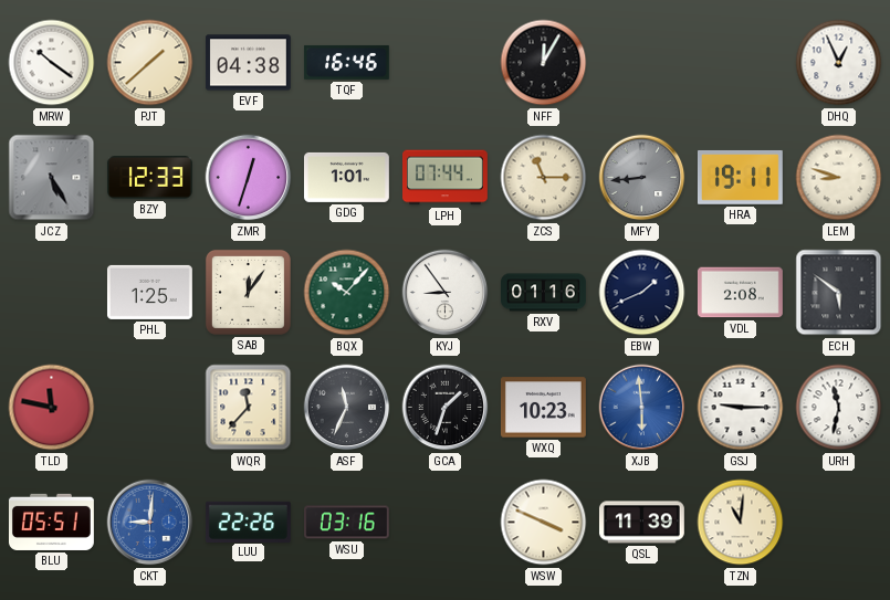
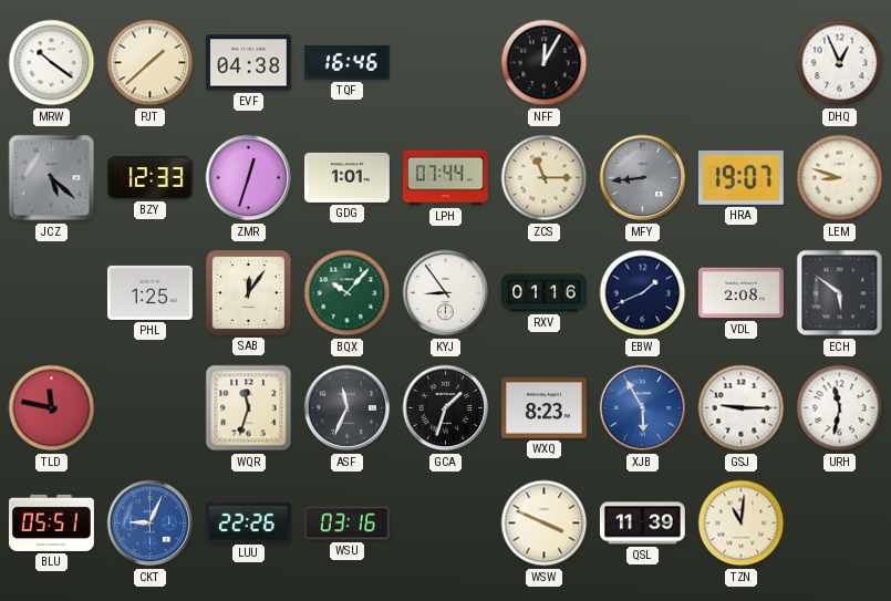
JCZ: 5:25 -> 5:22
HRA: 19:11 -> 19:07
WQR: 11:37 -> 11:33
WXQ: 10:23 -> 8:23
XJB: 5:59 -> 5:55
CKT: 9:01 -> 9:04
